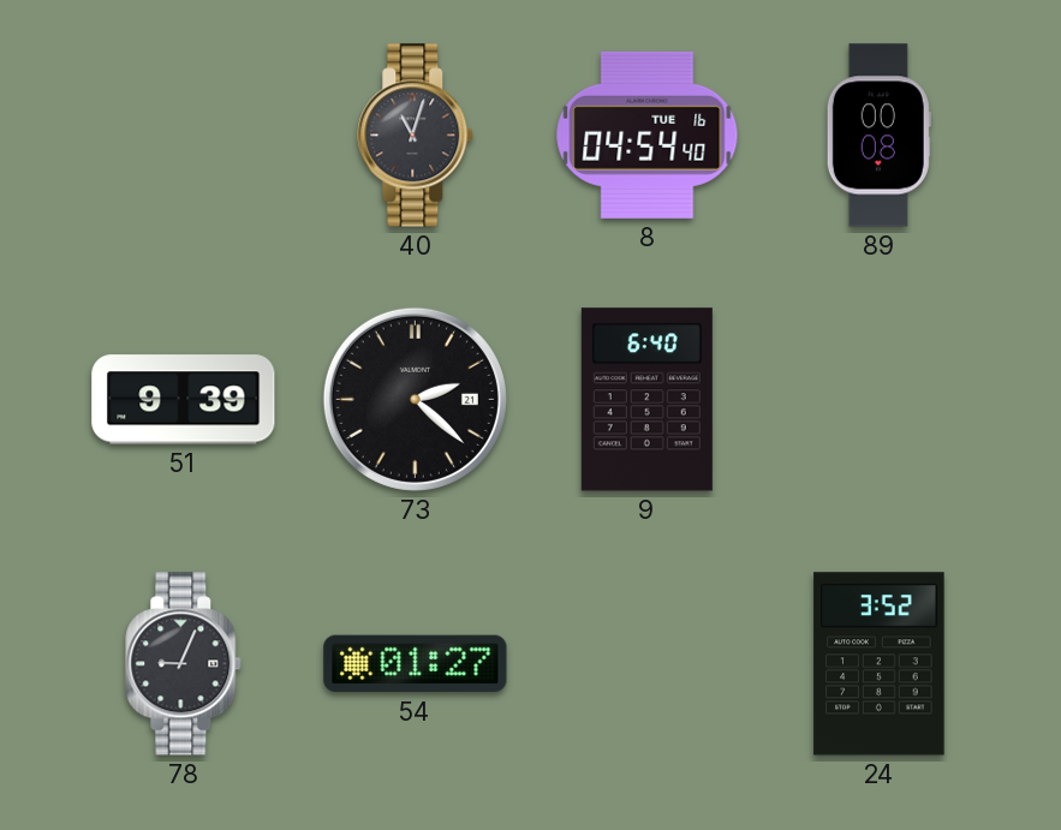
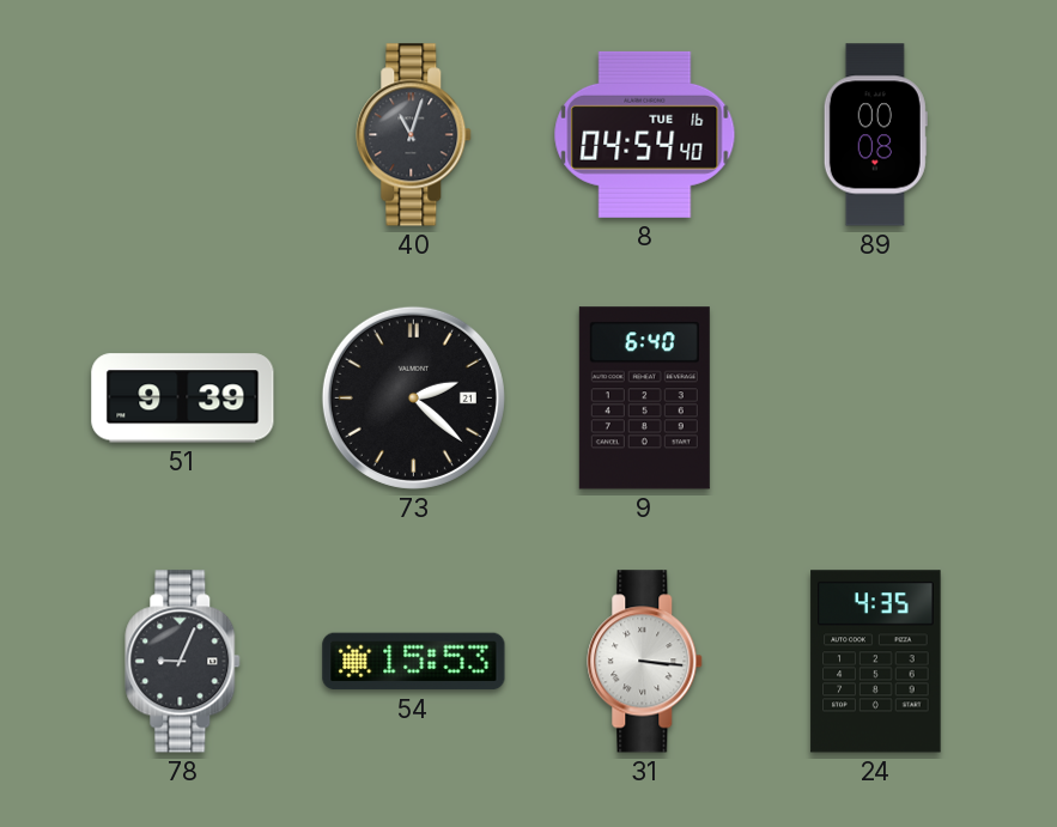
54: 01:27 -> 15:53
31: none -> 3:16
24: 3:52 -> 4:35
